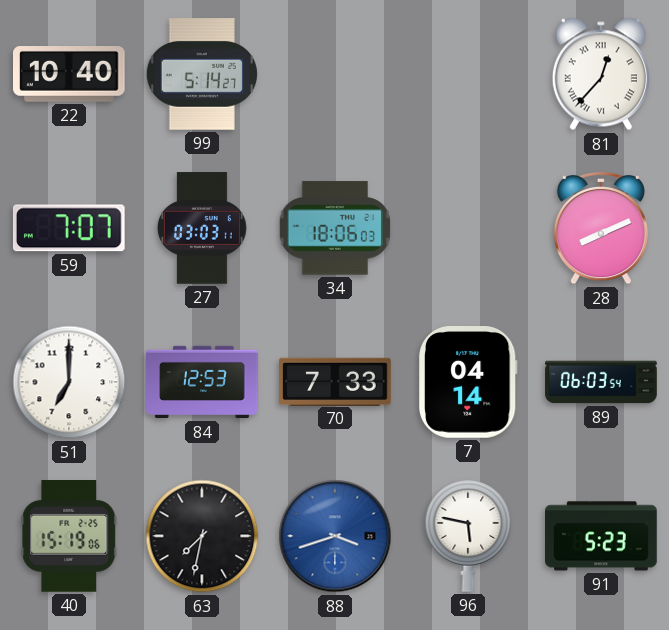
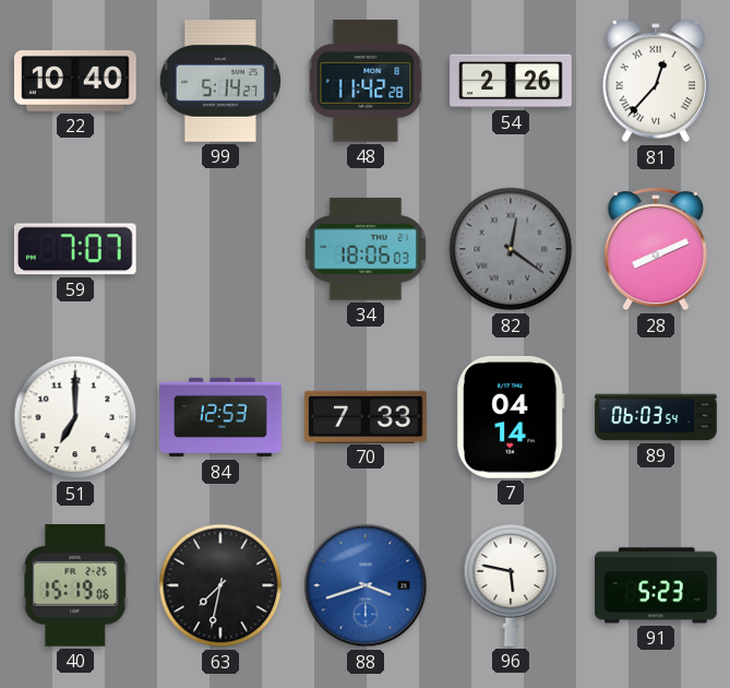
48: none -> 11:42
54: none -> 2:26
27: 03:03 -> none
82: none -> 12:21
